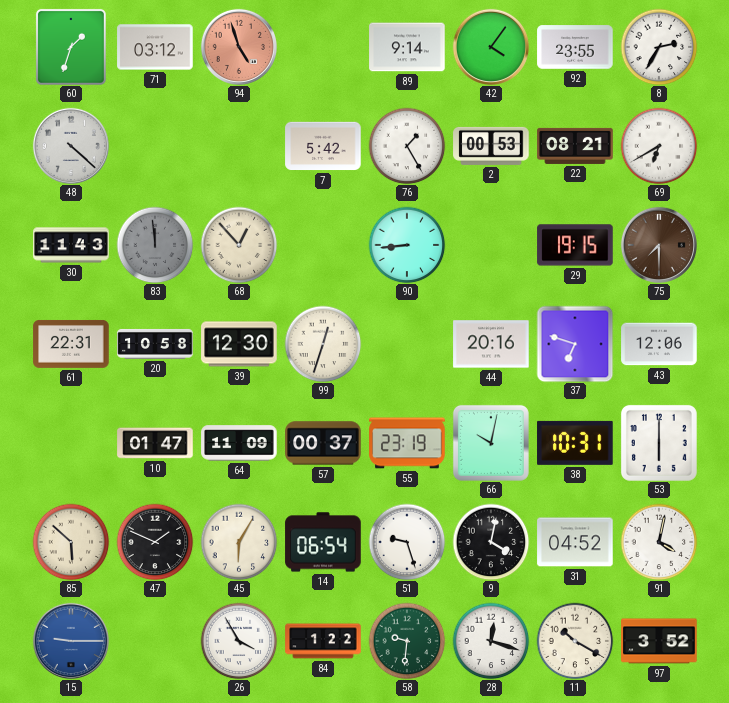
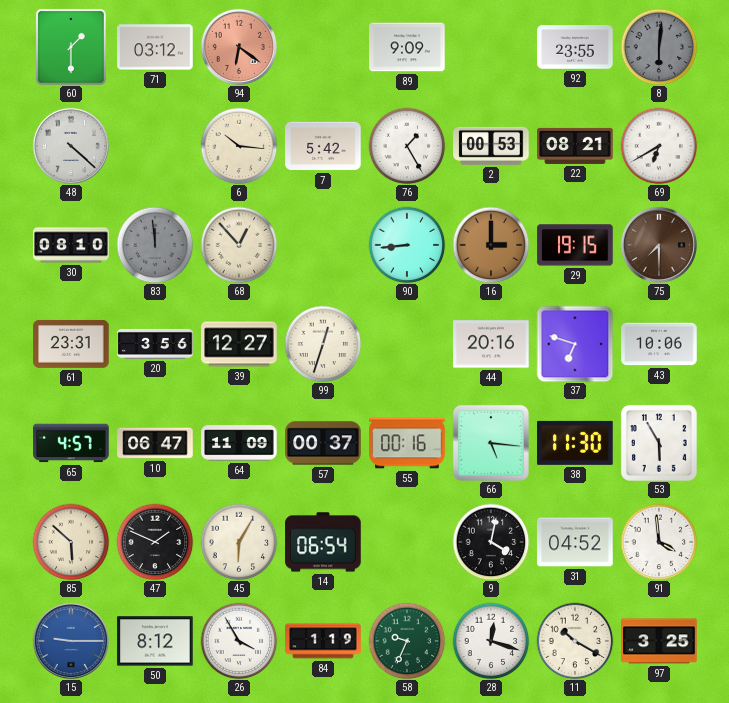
60: 1:33 -> 1:30
94: 4:57 -> 6:21
89: 9:14 -> 9:09
42: 4:06 -> none
8: 2:35 -> 6:01
8 dial: white -> grey
6: none -> 10:16
30: 11:43 -> 08:10
16: none -> 3:00
61: 22:31 -> 23:31
20: 10:58 -> 3:56
39: 12:30 -> 12:27
43: 12:06 -> 10:06
65: none -> 4:57
10: 01:47 -> 06:47
55: 23:19 -> 00:16
66: 10:02 -> 5:16
38: 10:31 -> 11:30
53: 6:00 -> 5:55
51: 9:27 -> none
91: 4:02 -> 3:59
50: none -> 8:12
84: 1:22 -> 1:19
58: 9:31 -> 9:34
97: 3:52 -> 3:25
